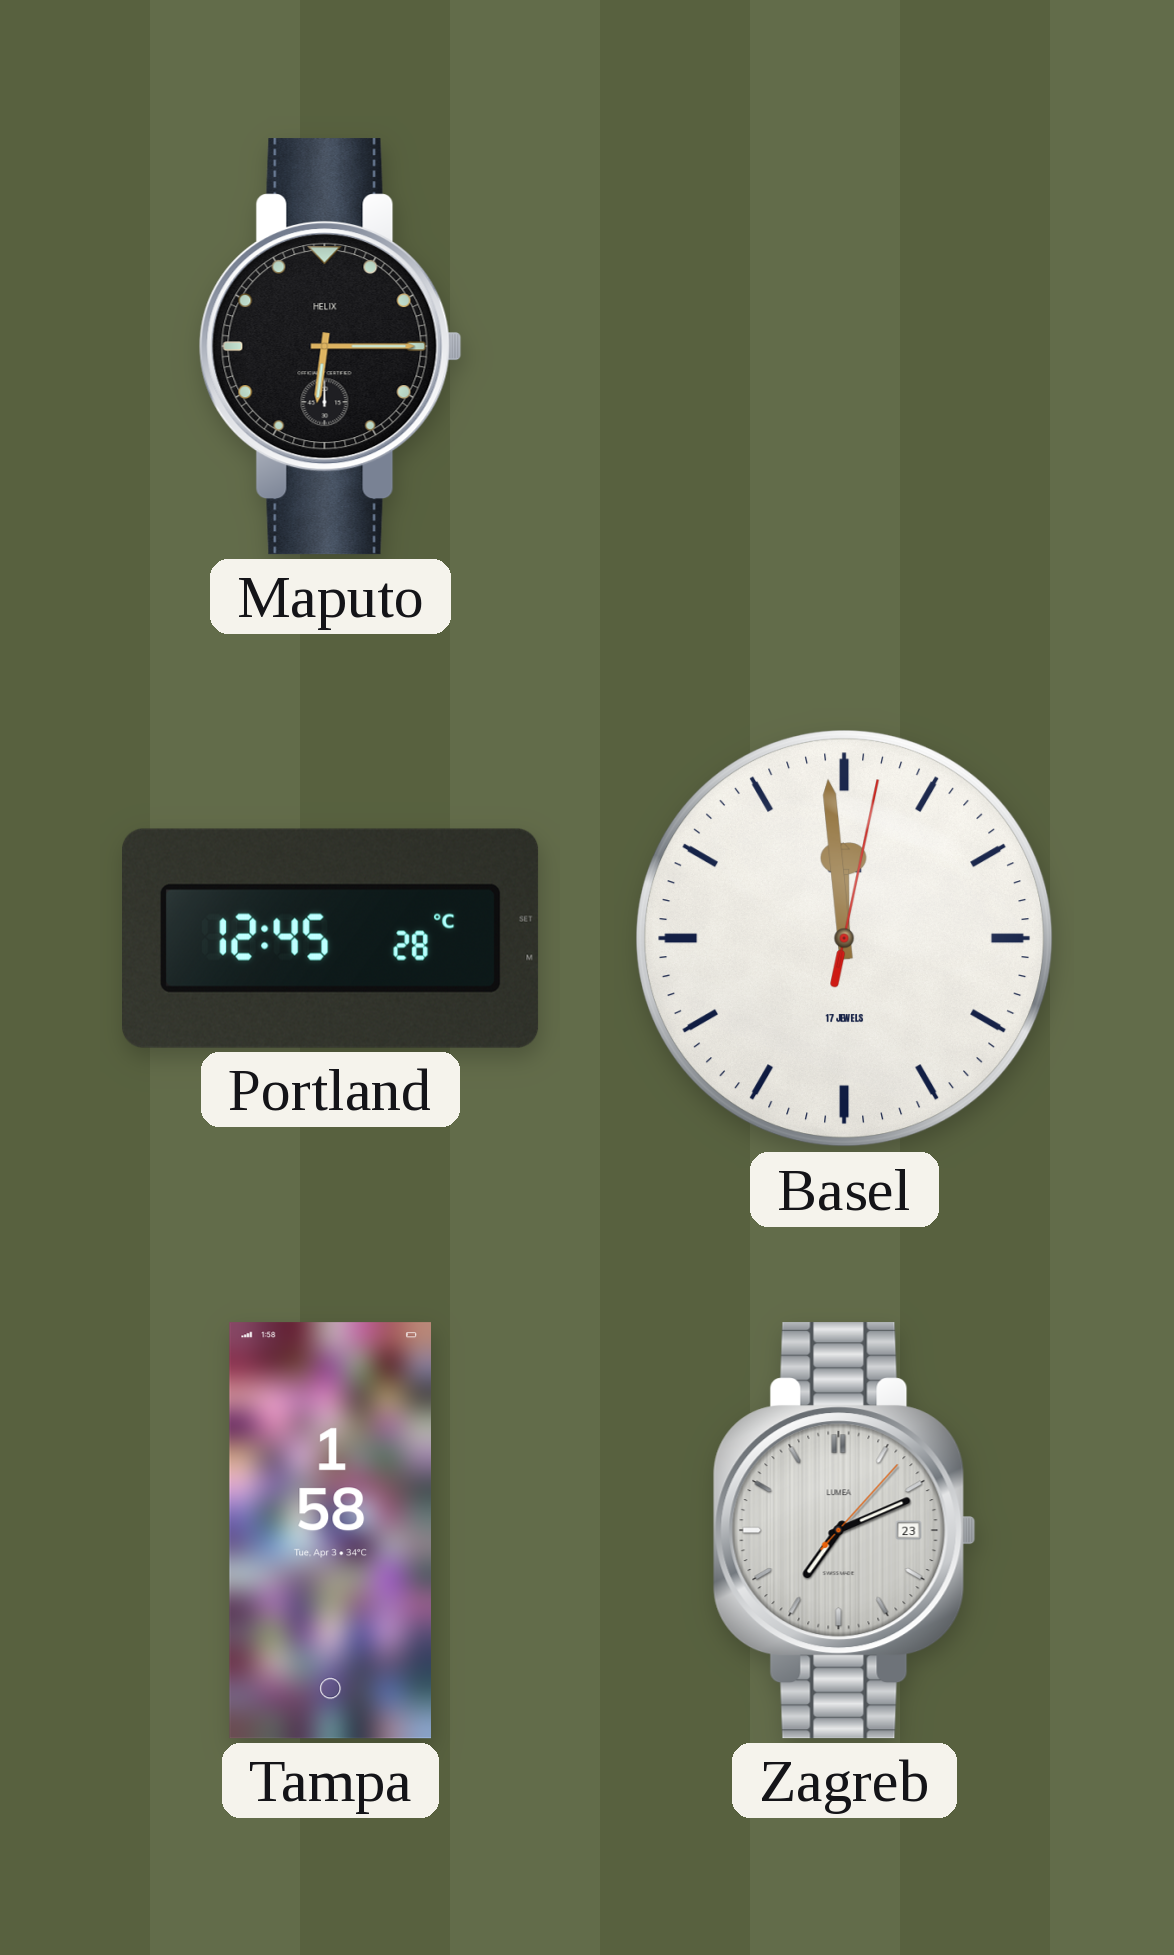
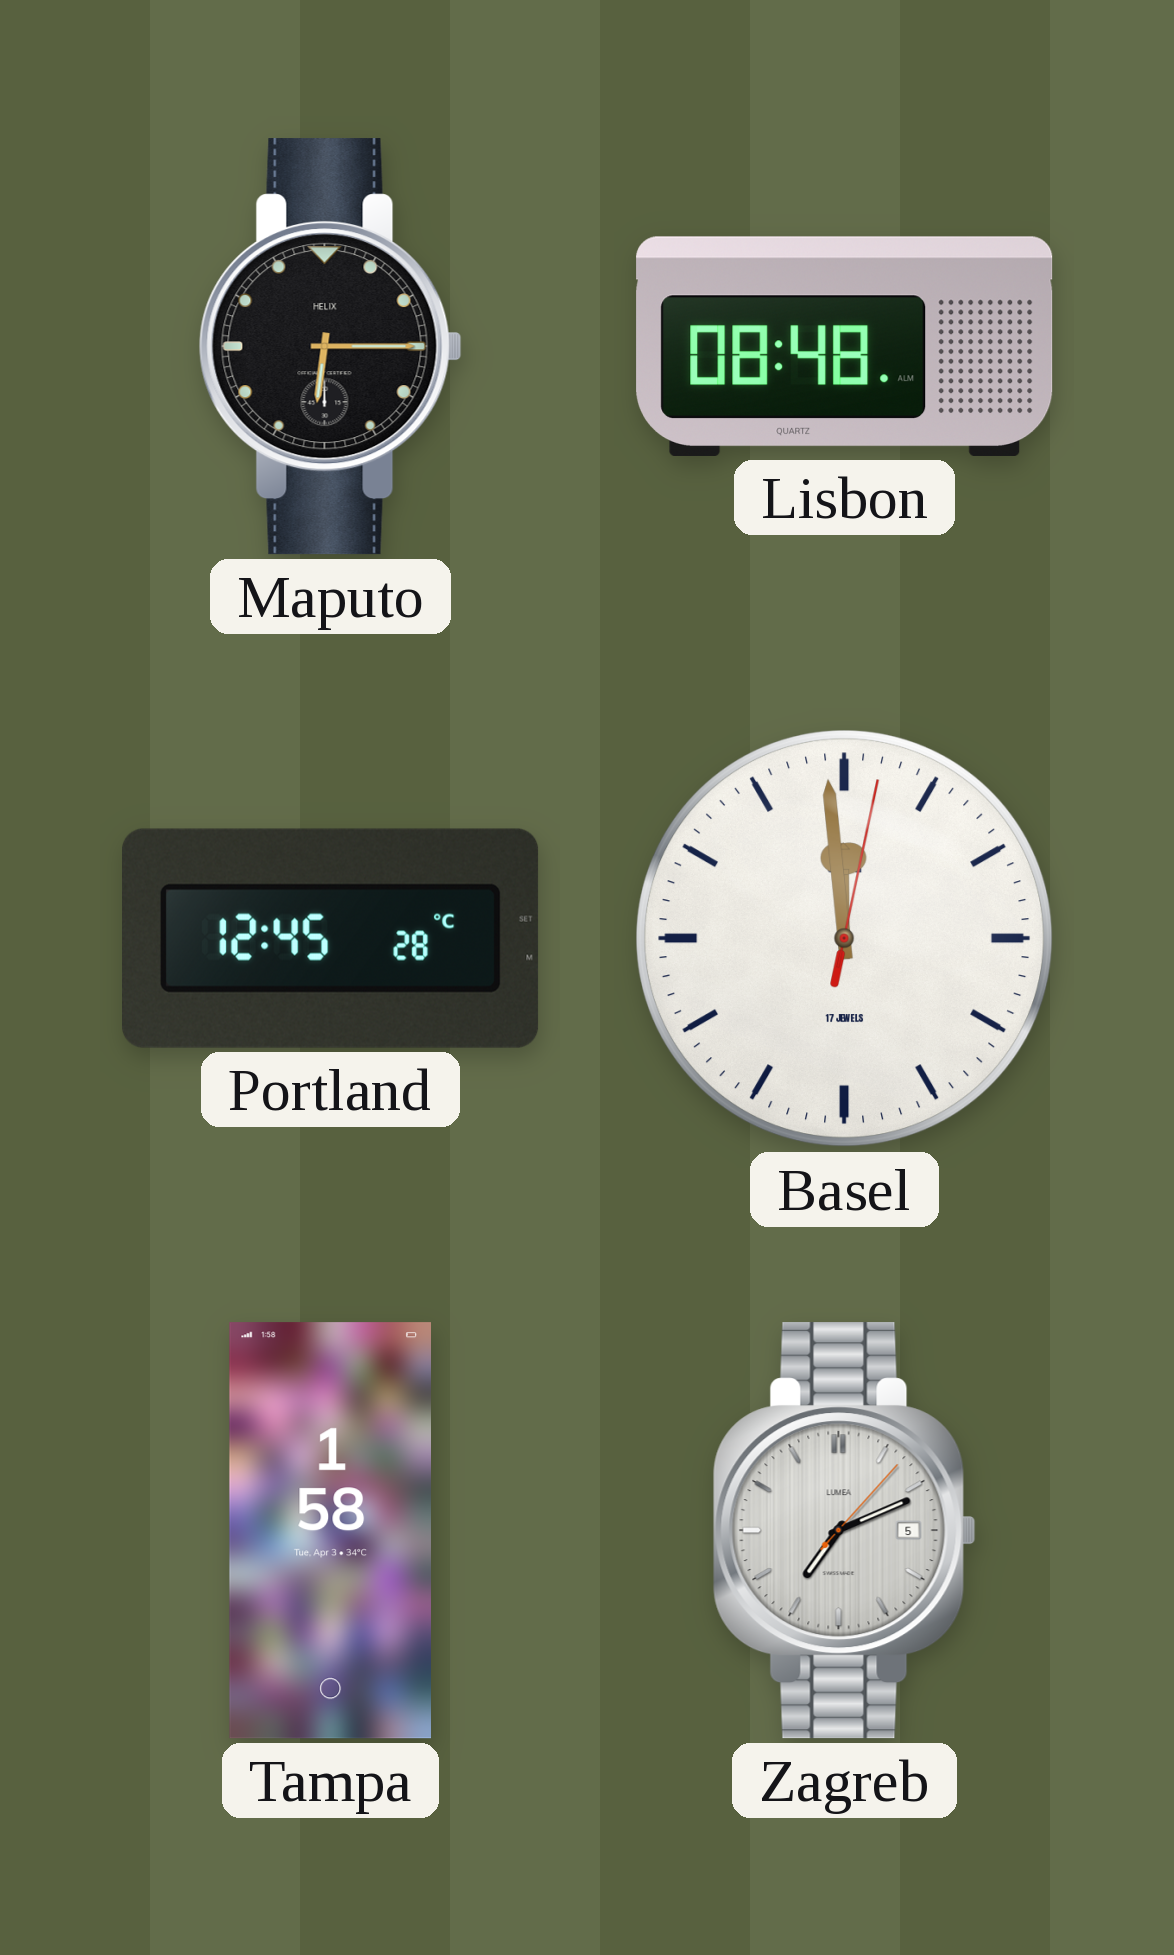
Lisbon: none -> 08:48
Zagreb date: 23 -> 5
